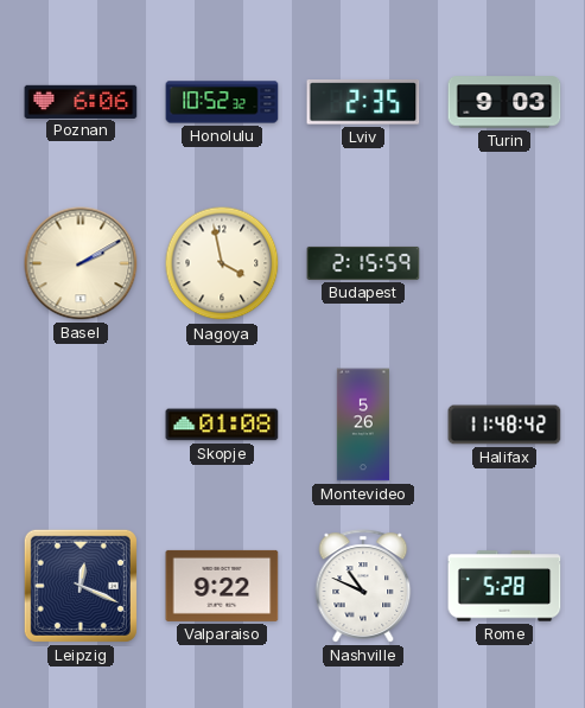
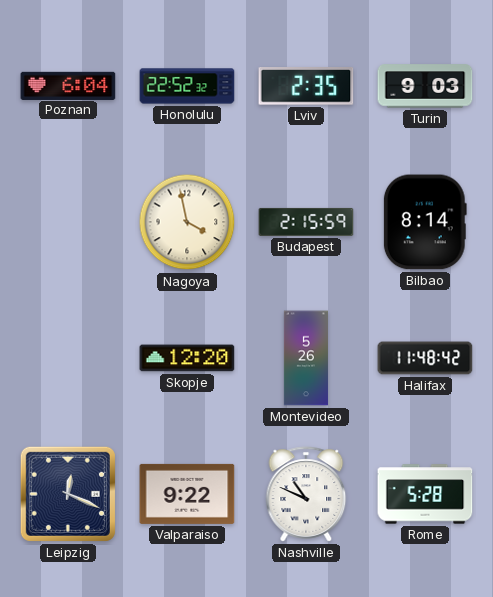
Poznan: 6:06 -> 6:04
Honolulu: 10:52 -> 22:52
Basel: 2:10 -> none
Bilbao: none -> 8:14
Skopje: 01:08 -> 12:20
